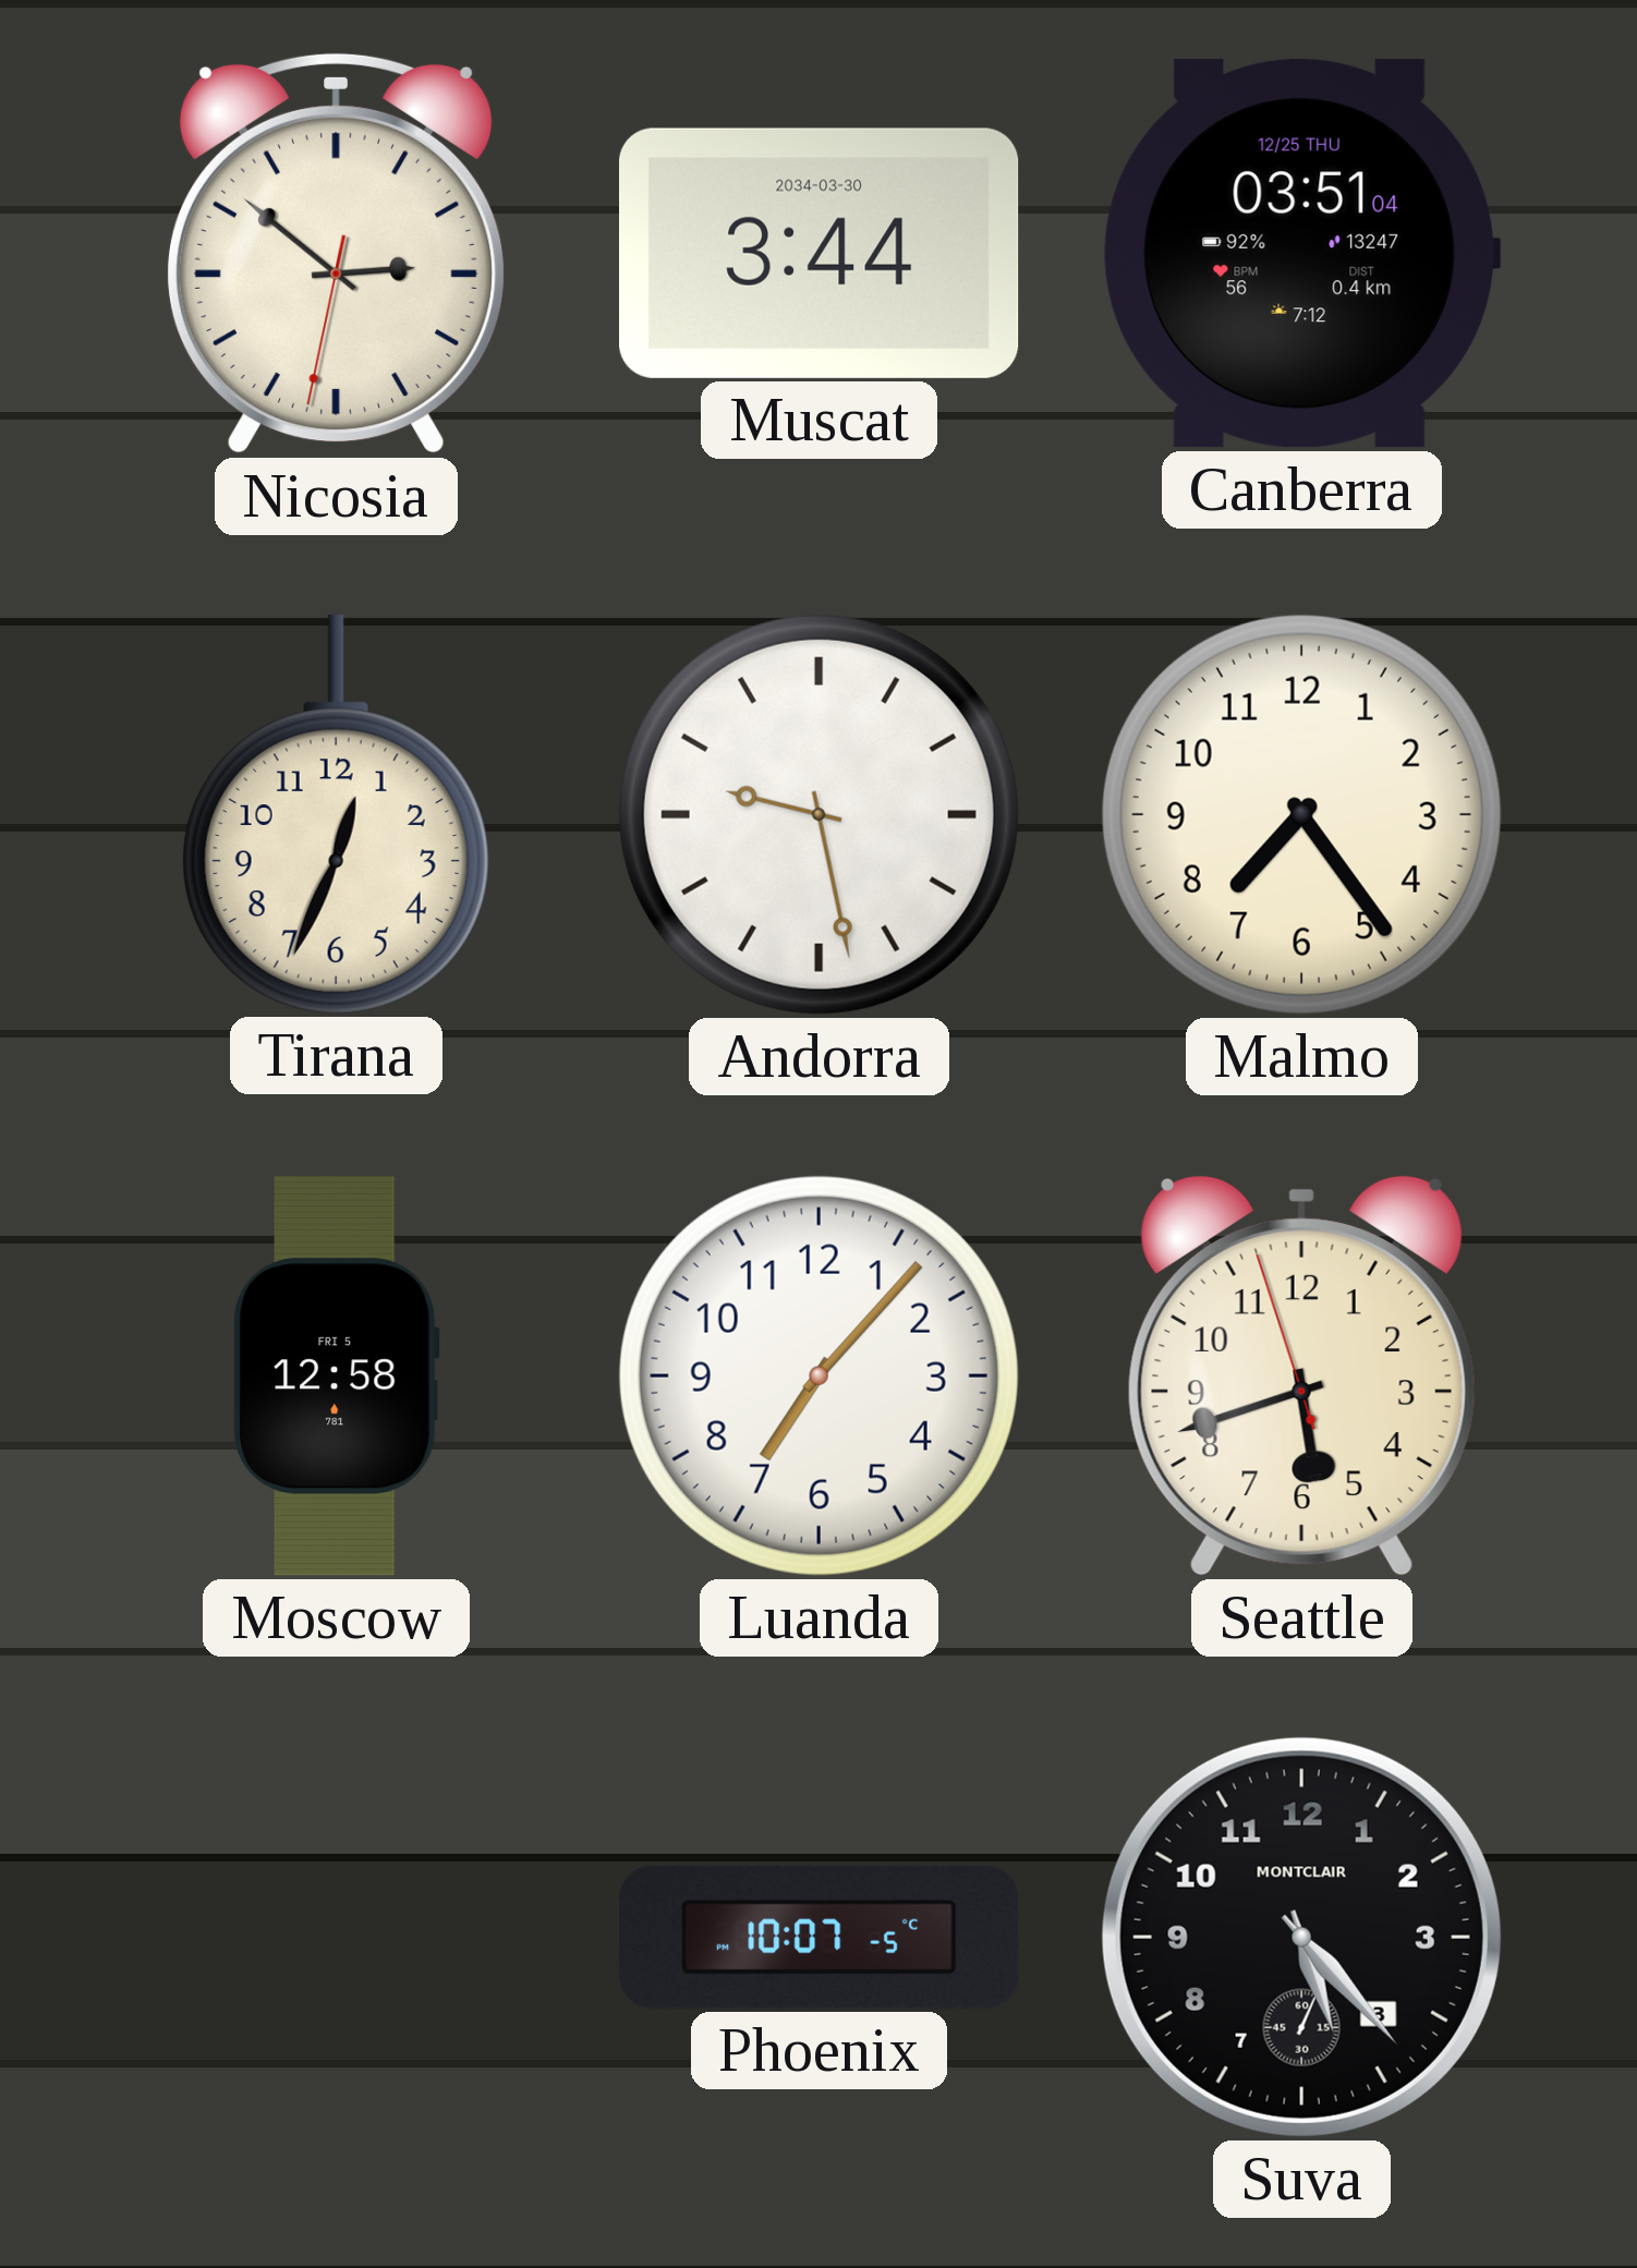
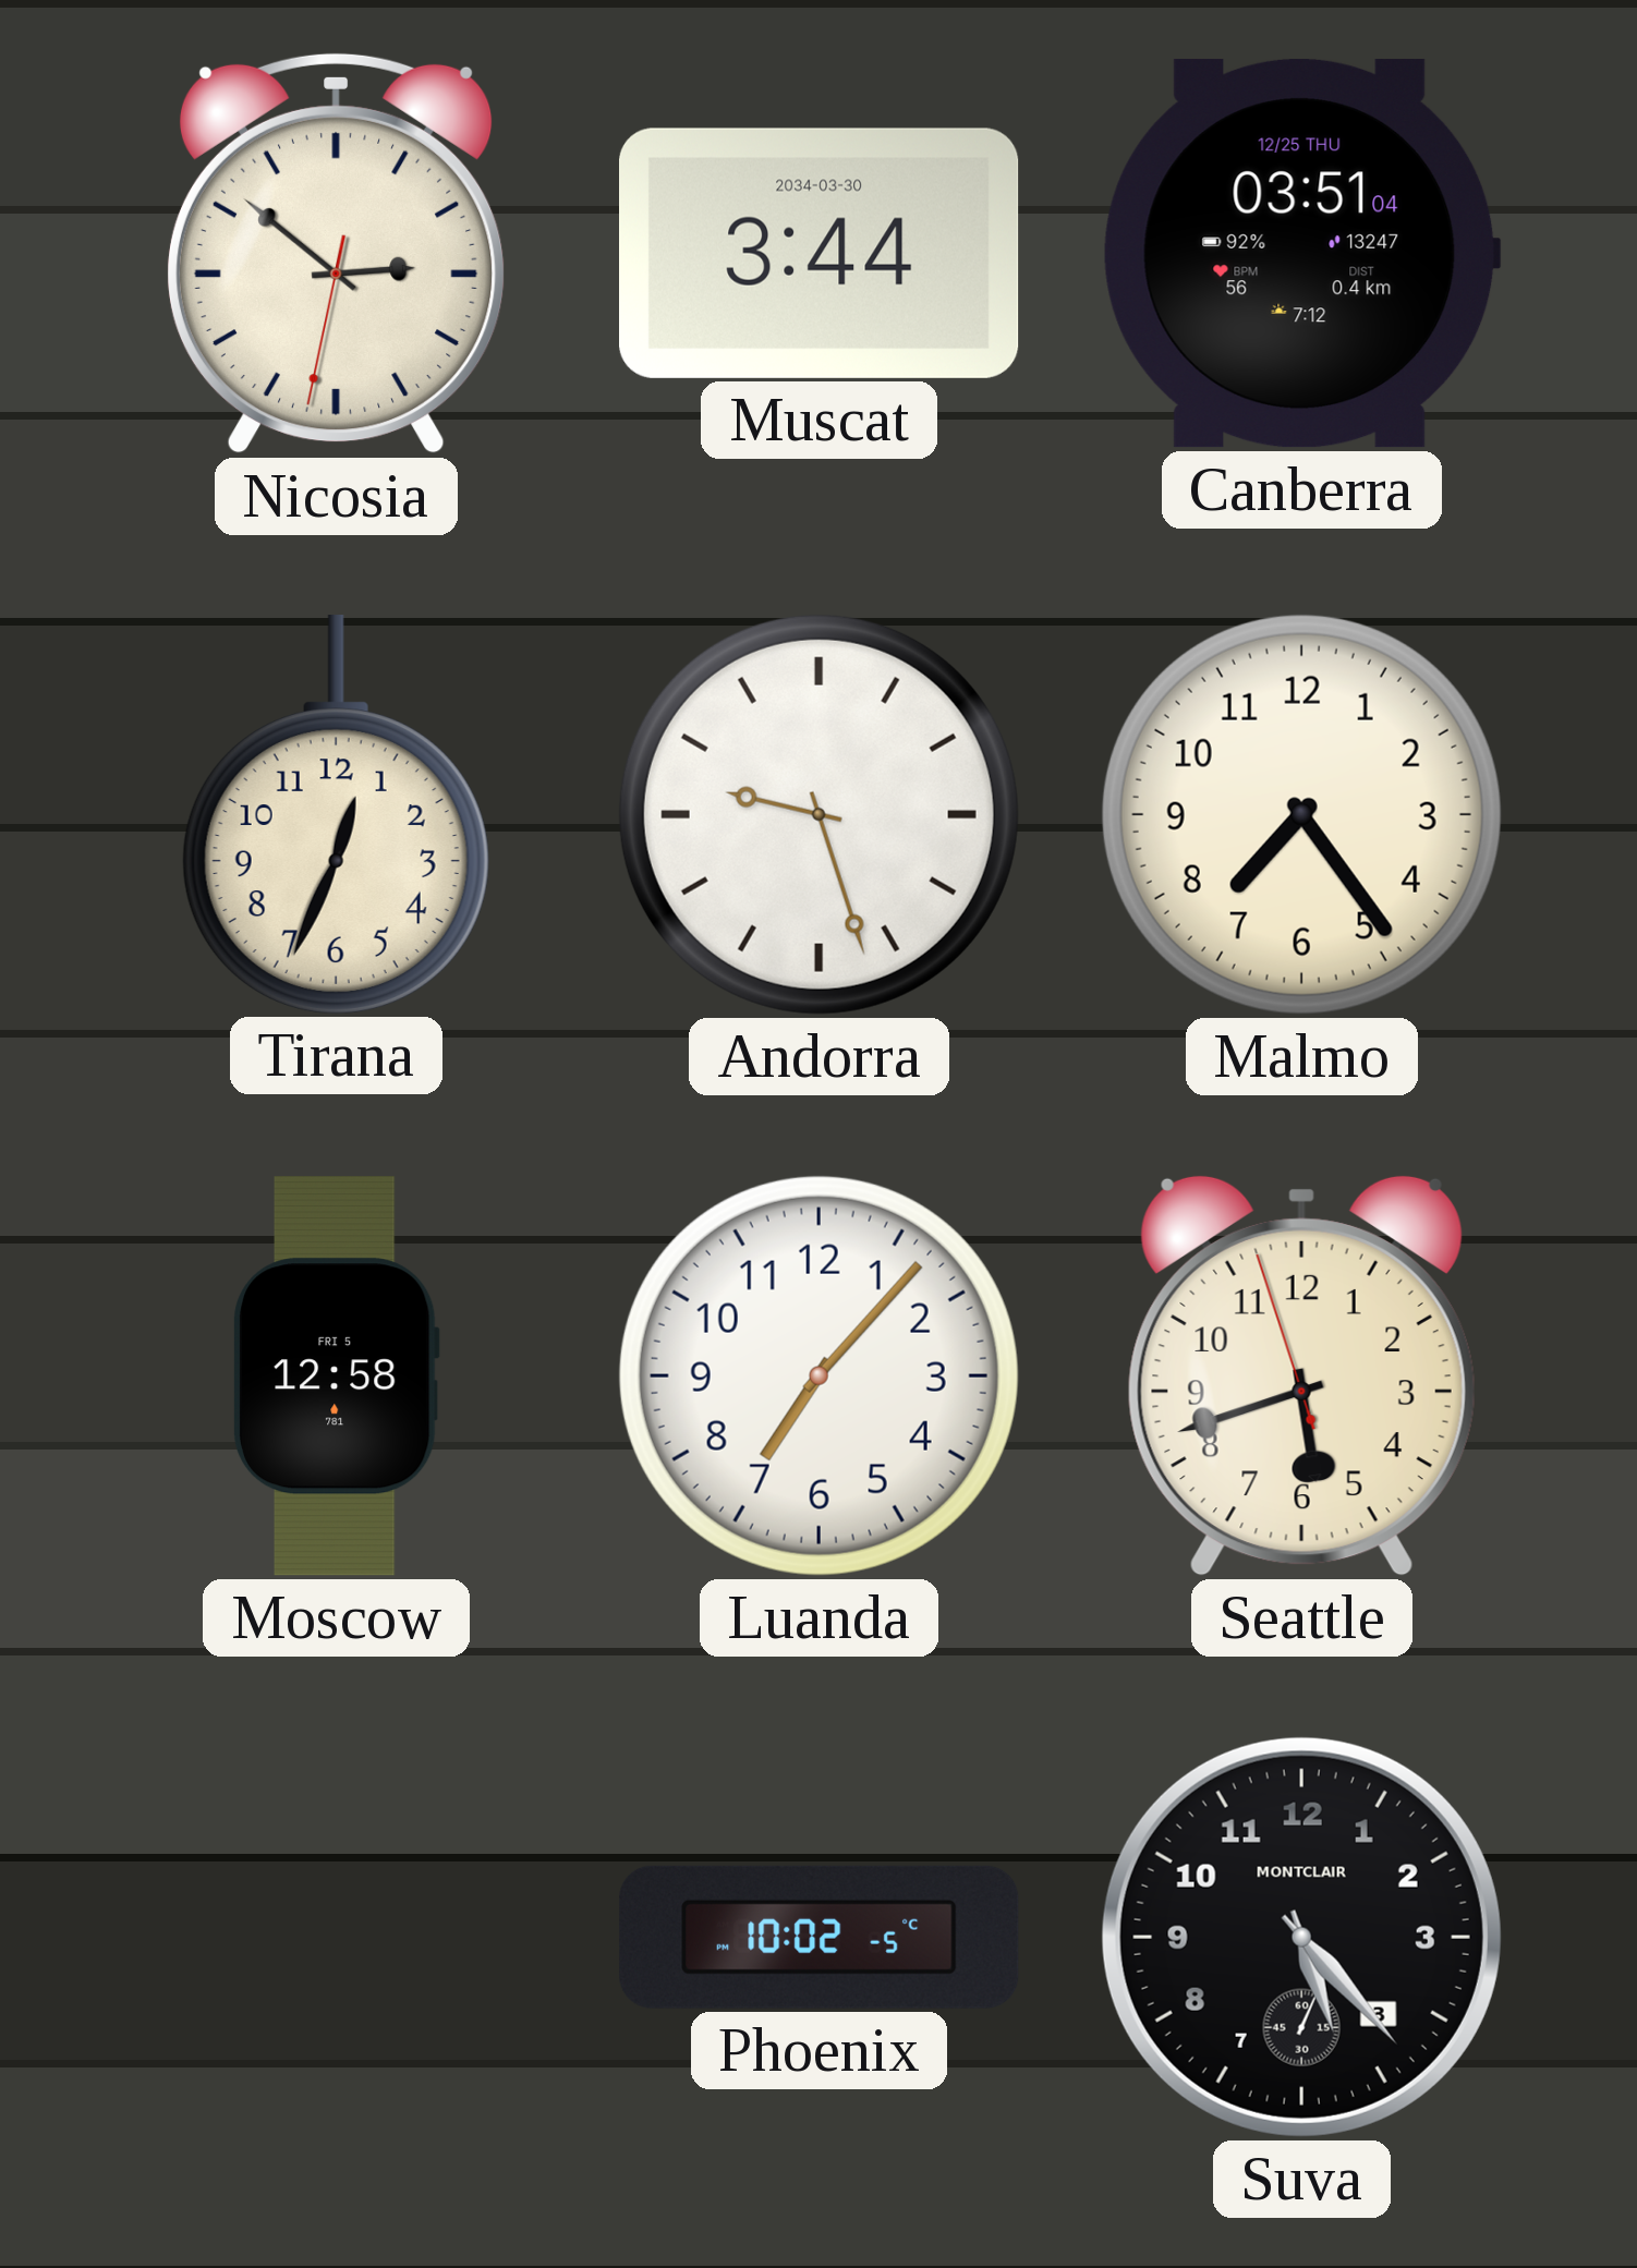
Andorra: 9:28 -> 9:27
Phoenix: 10:07 -> 10:02
